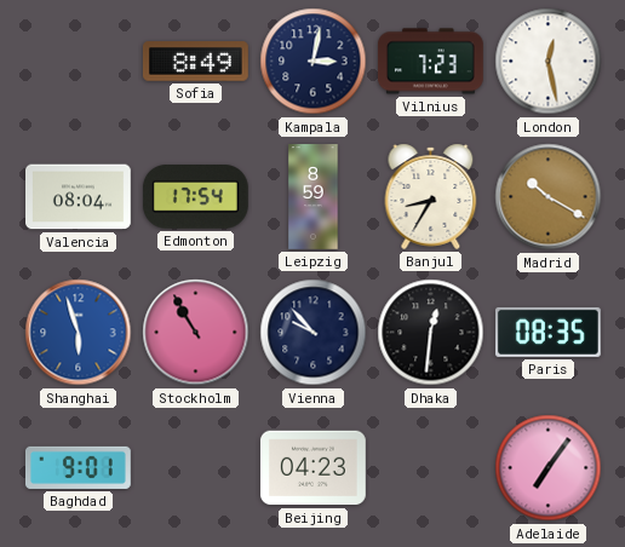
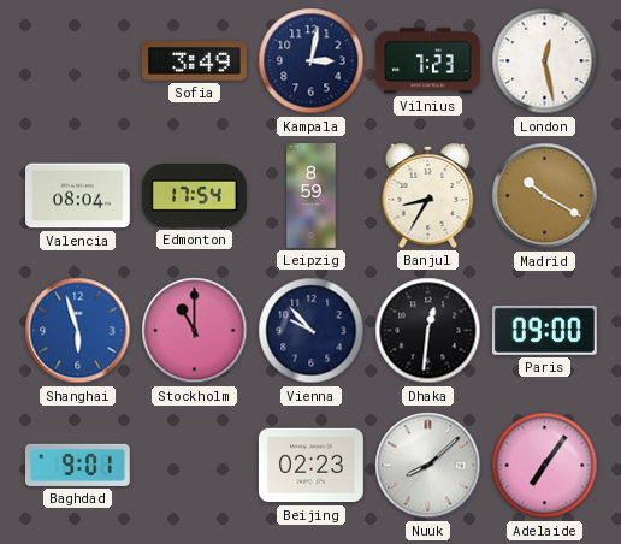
Sofia: 8:49 -> 3:49
Stockholm: 10:55 -> 11:00
Paris: 08:35 -> 09:00
Beijing: 04:23 -> 02:23
Nuuk: none -> 8:08
